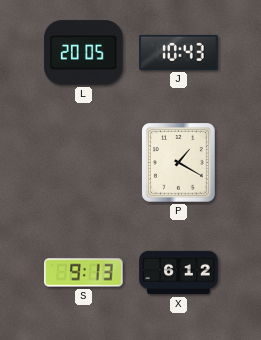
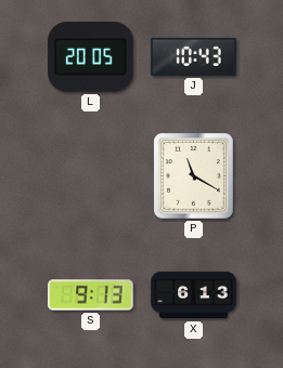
P: 1:20 -> 11:20
X: 6:12 -> 6:13
